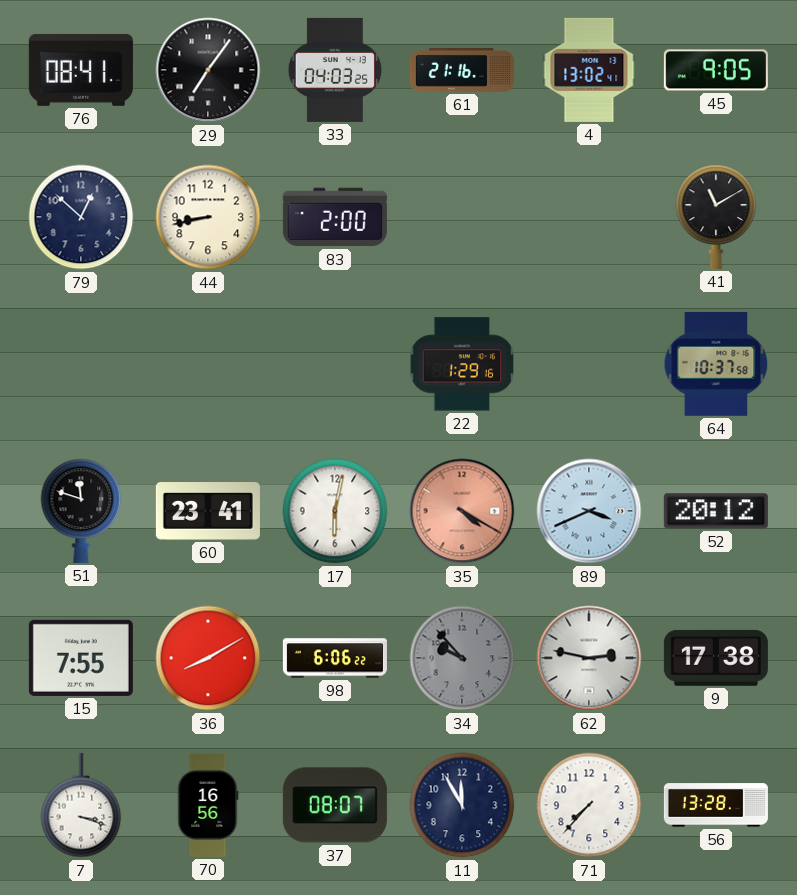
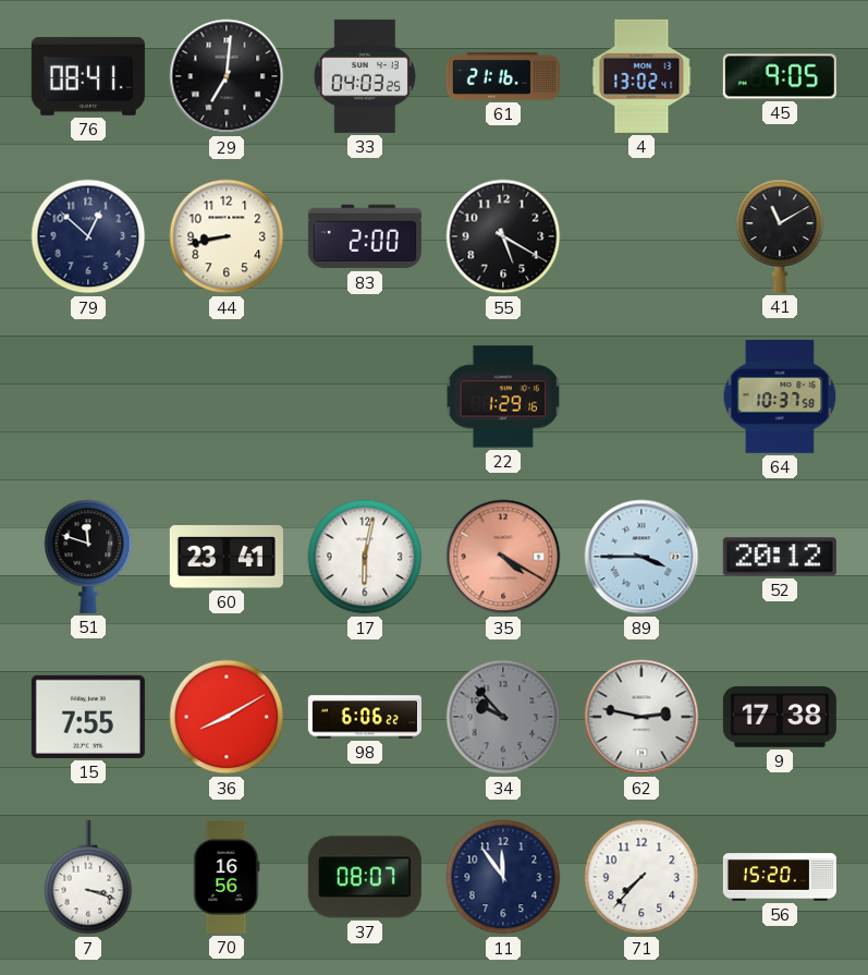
29: 7:06 -> 7:01
55: none -> 5:20
89: 3:41 -> 3:45
11: 11:55 -> 11:54
56: 13:28 -> 15:20
